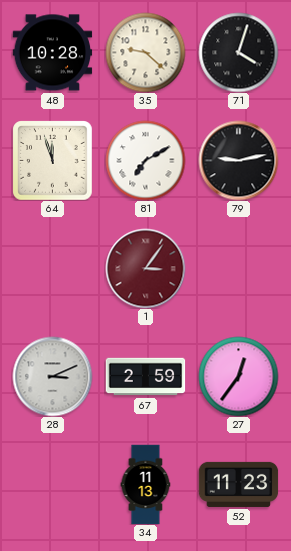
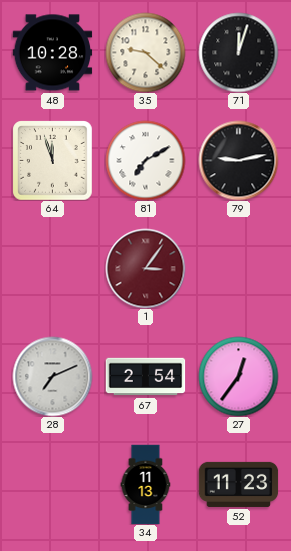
71: 4:03 -> 12:03
28: 3:11 -> 7:11
67: 2:59 -> 2:54
